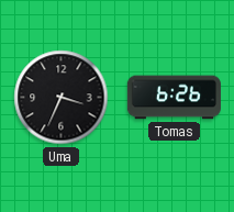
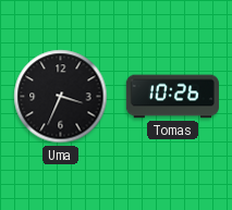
Tomas: 6:26 -> 10:26
